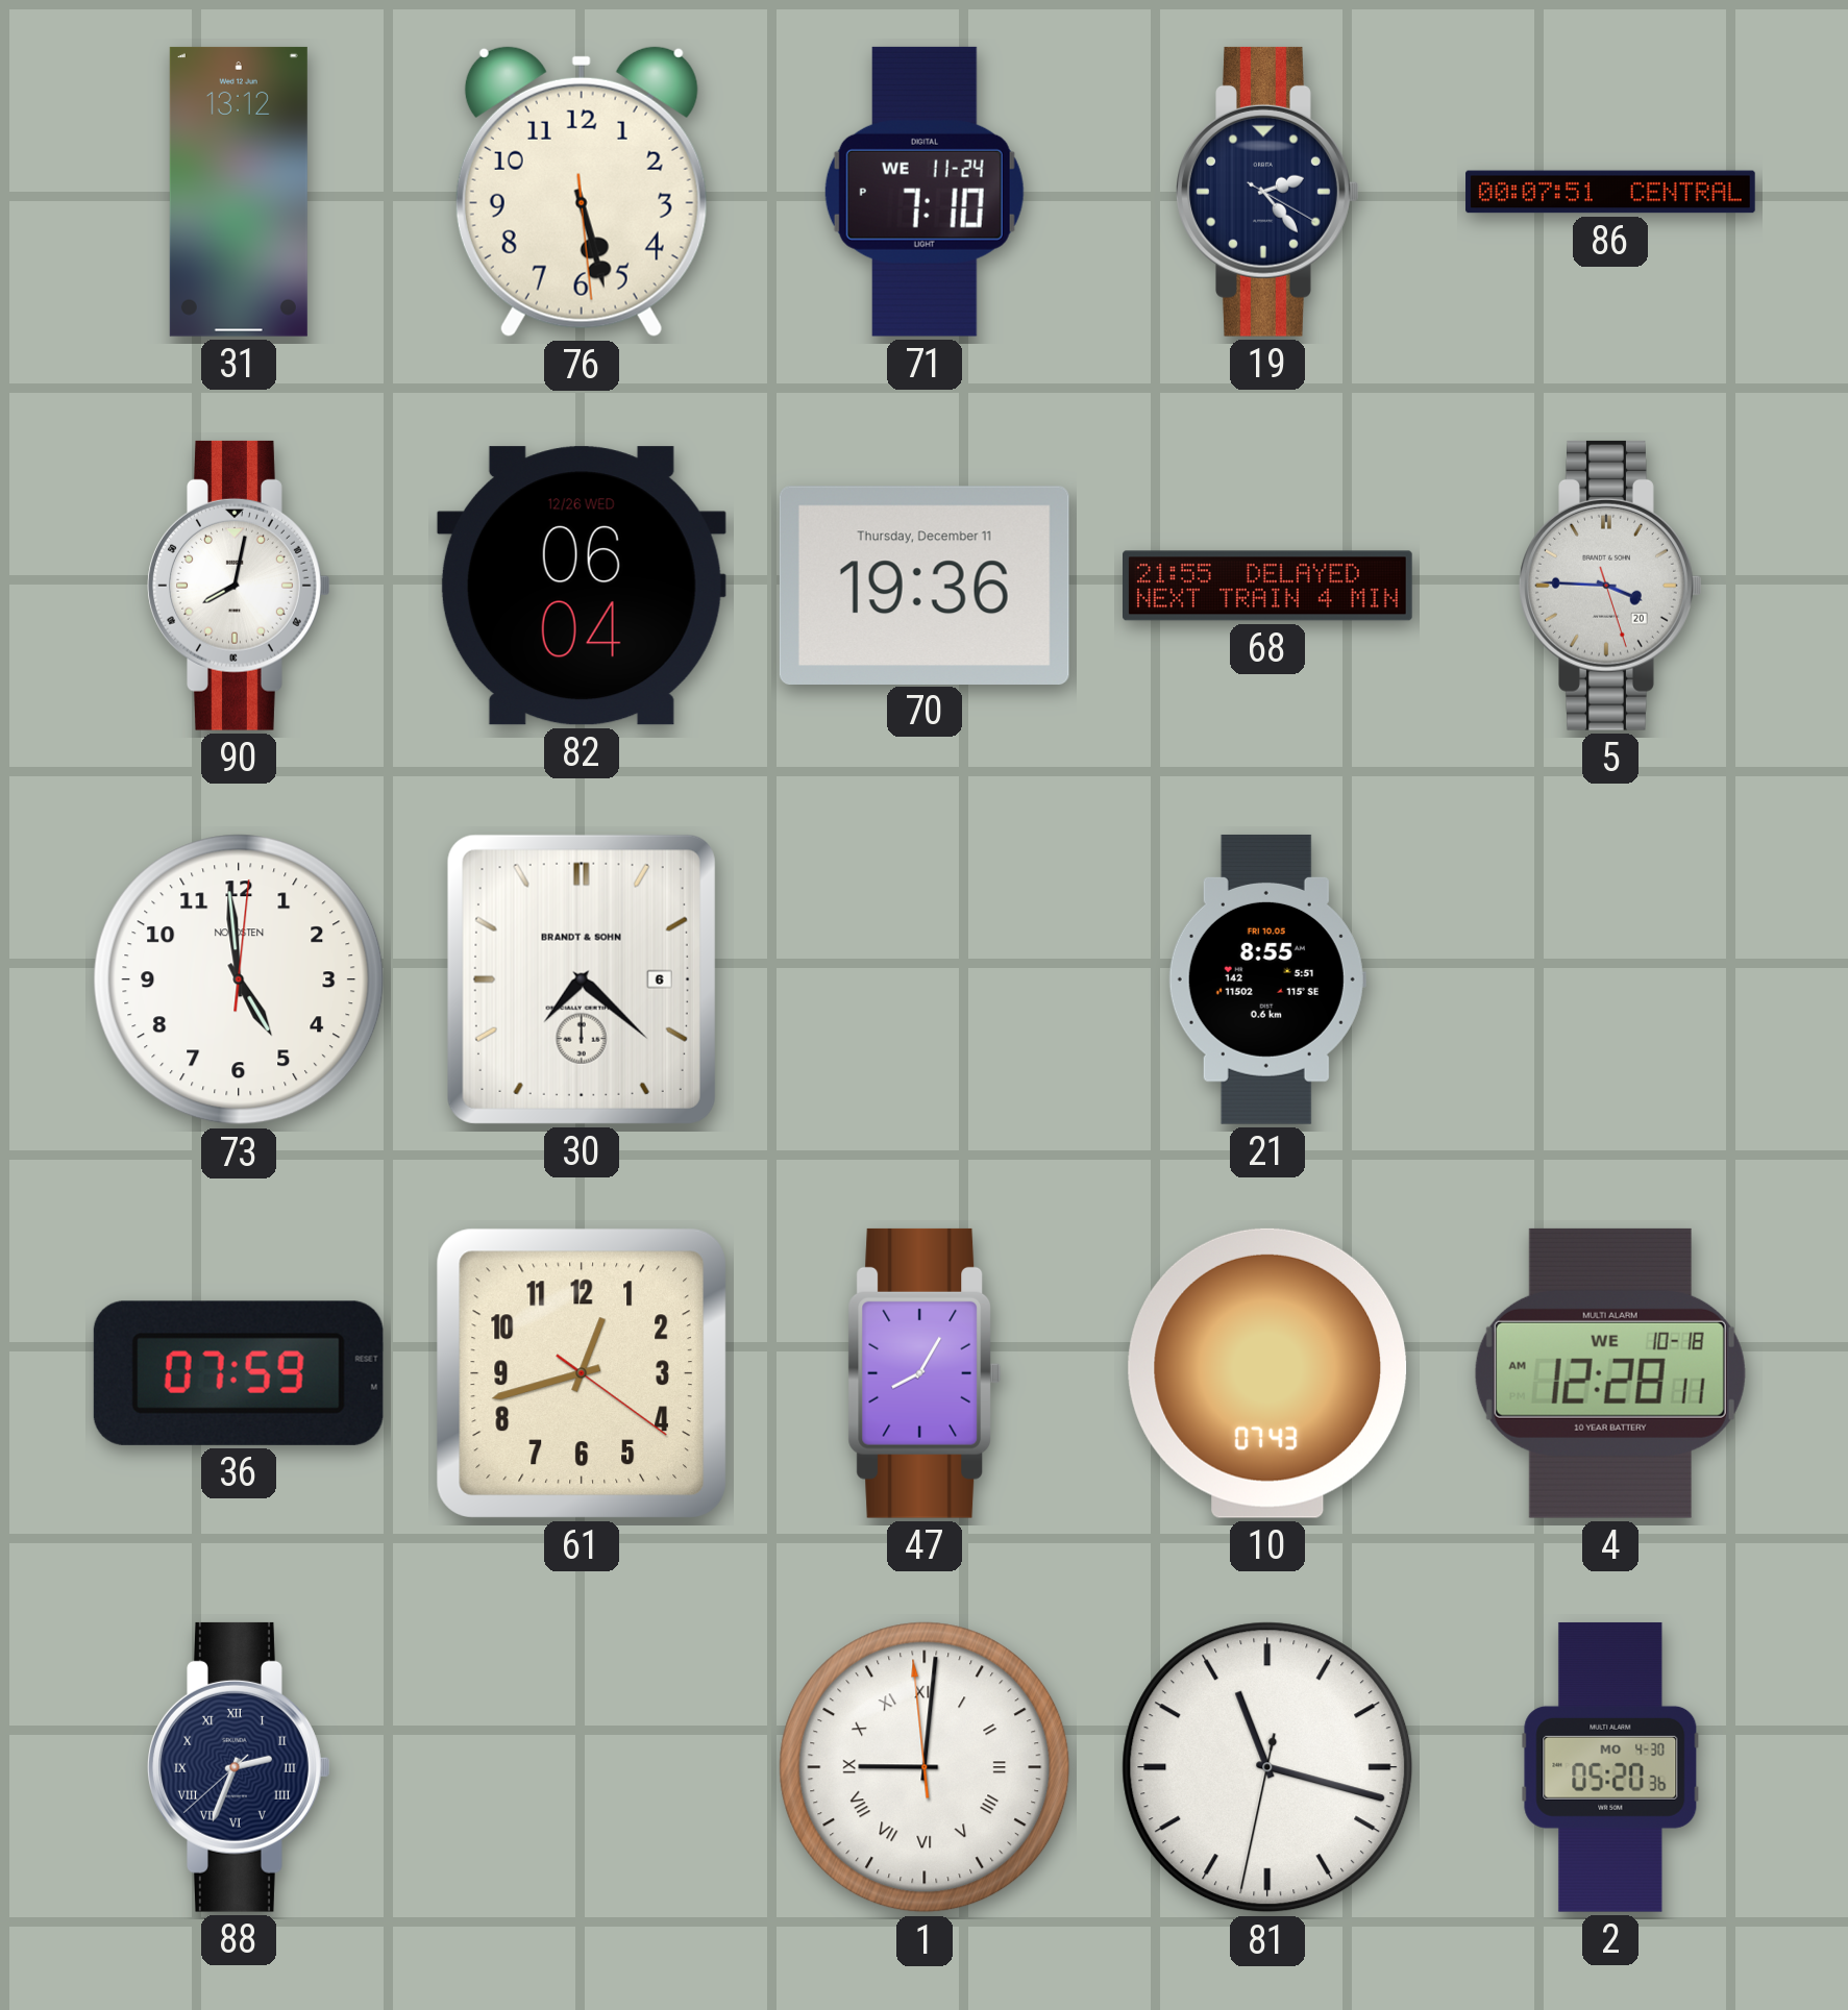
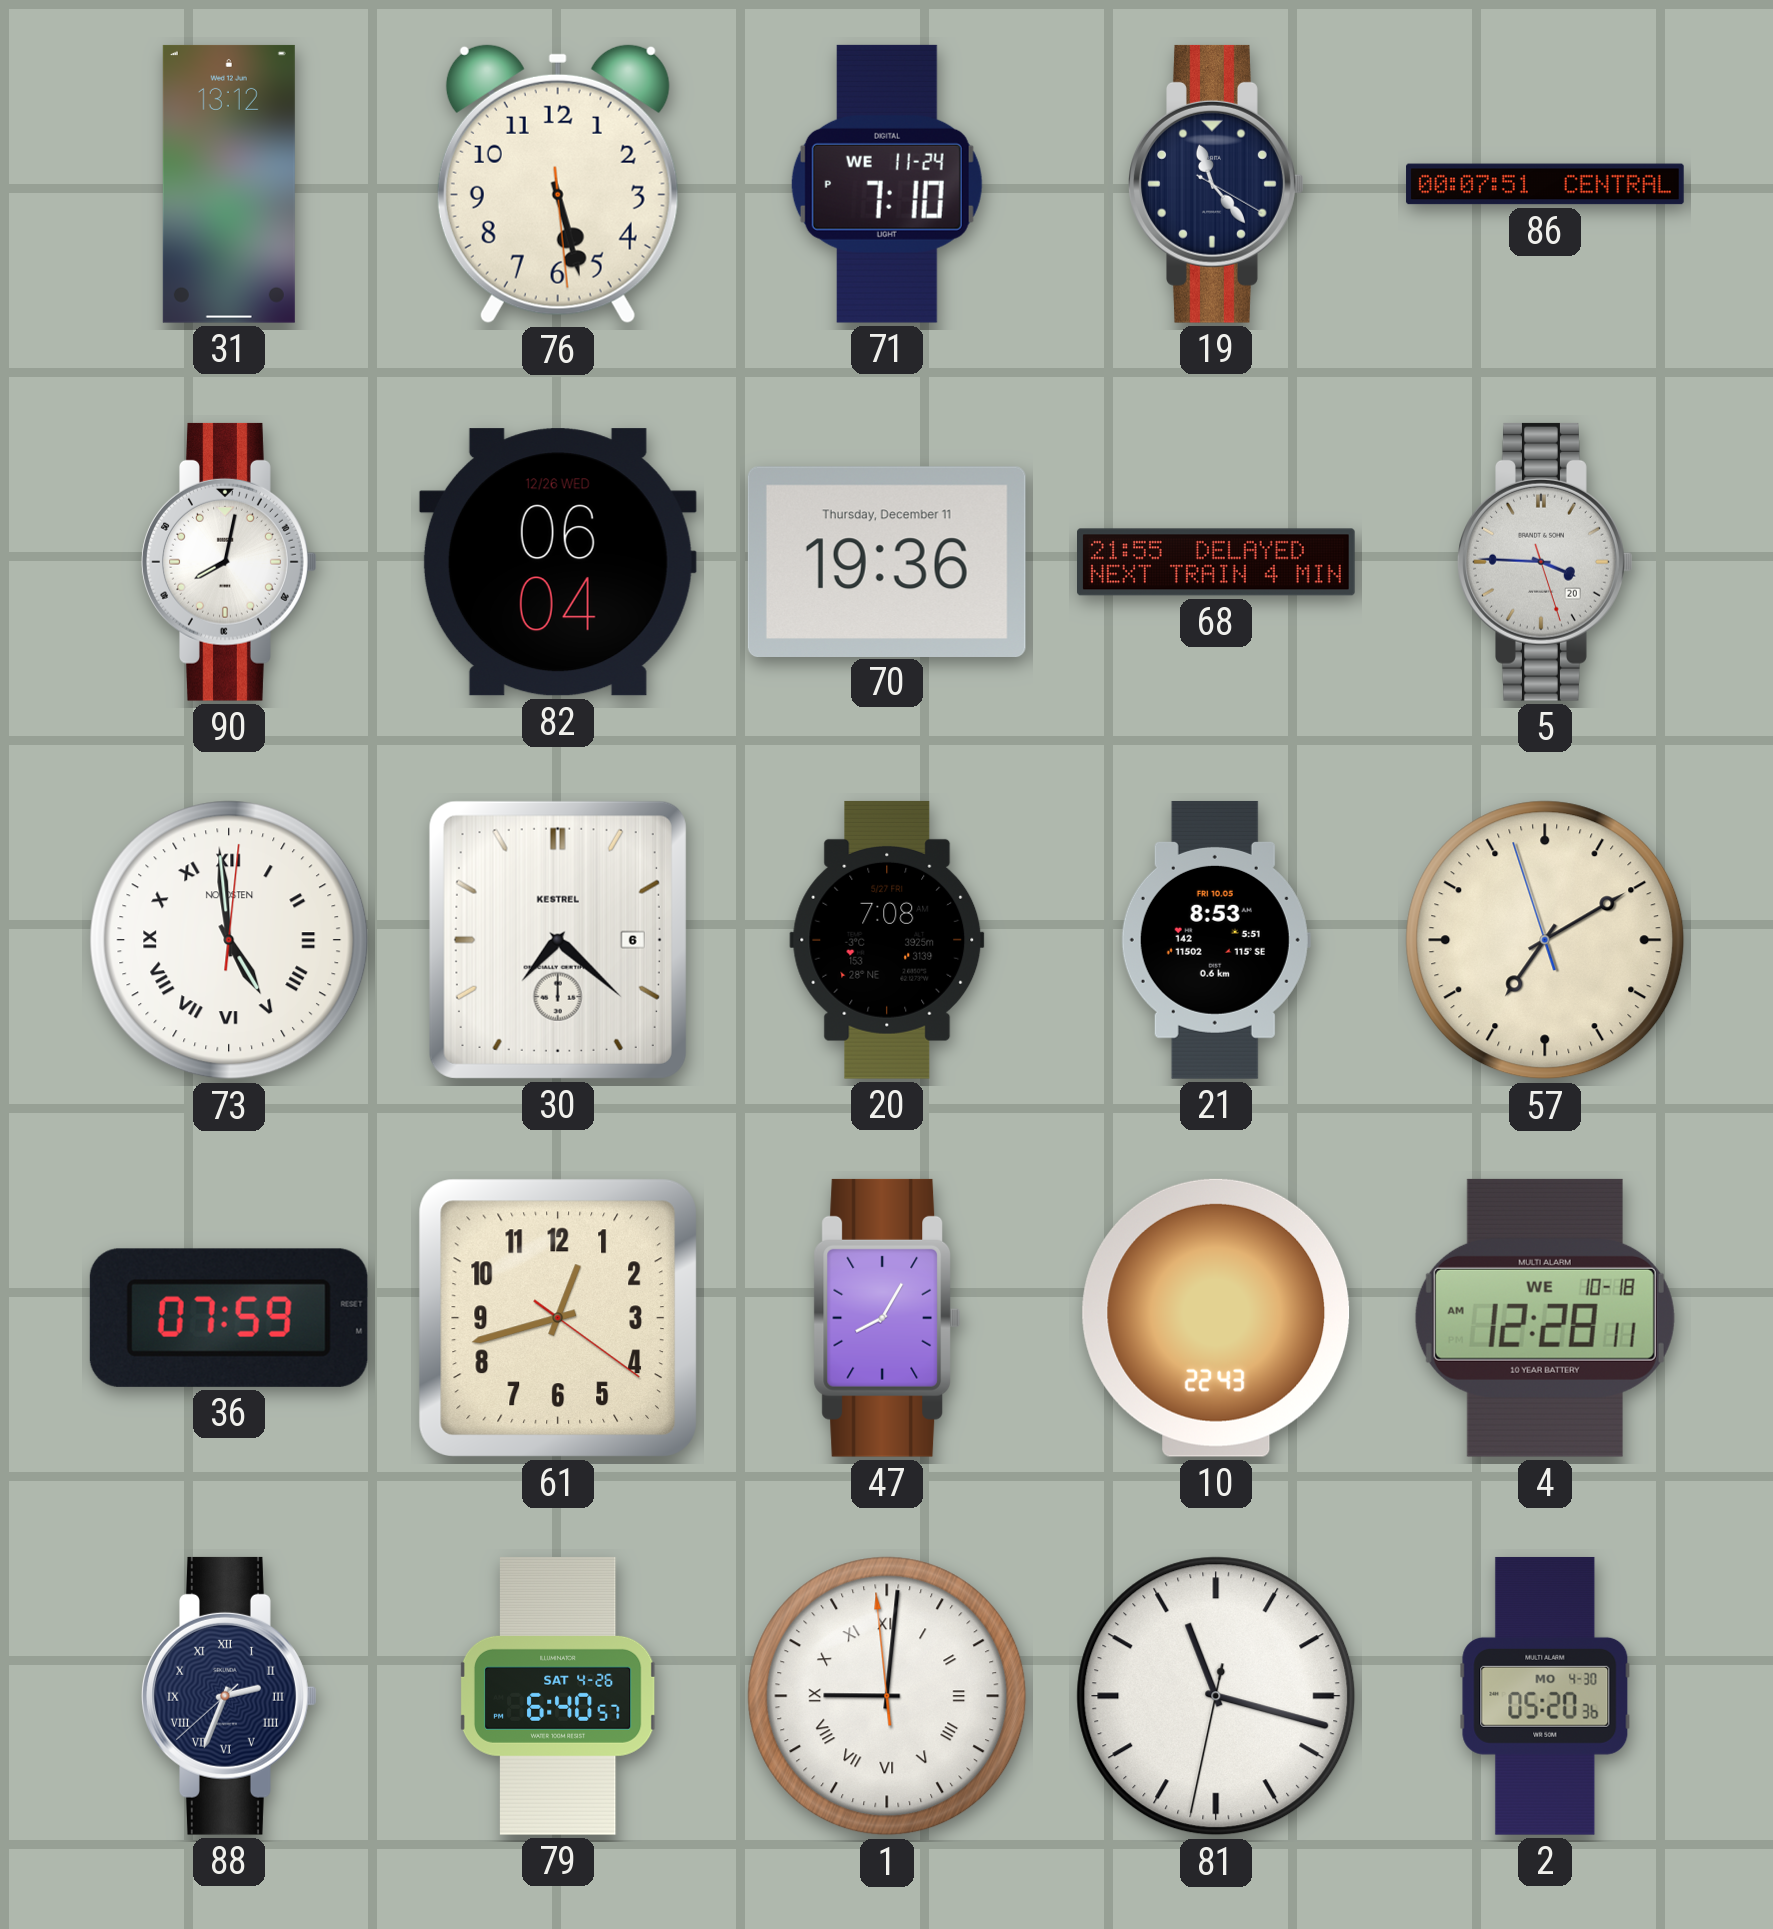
19: 2:23 -> 11:23
73 numerals: Arabic -> Roman
30 brand: BRANDT & SOHN -> KESTREL
20: none -> 7:08
21: 8:55 -> 8:53
57: none -> 7:09
10: 07:43 -> 22:43
79: none -> 6:40
